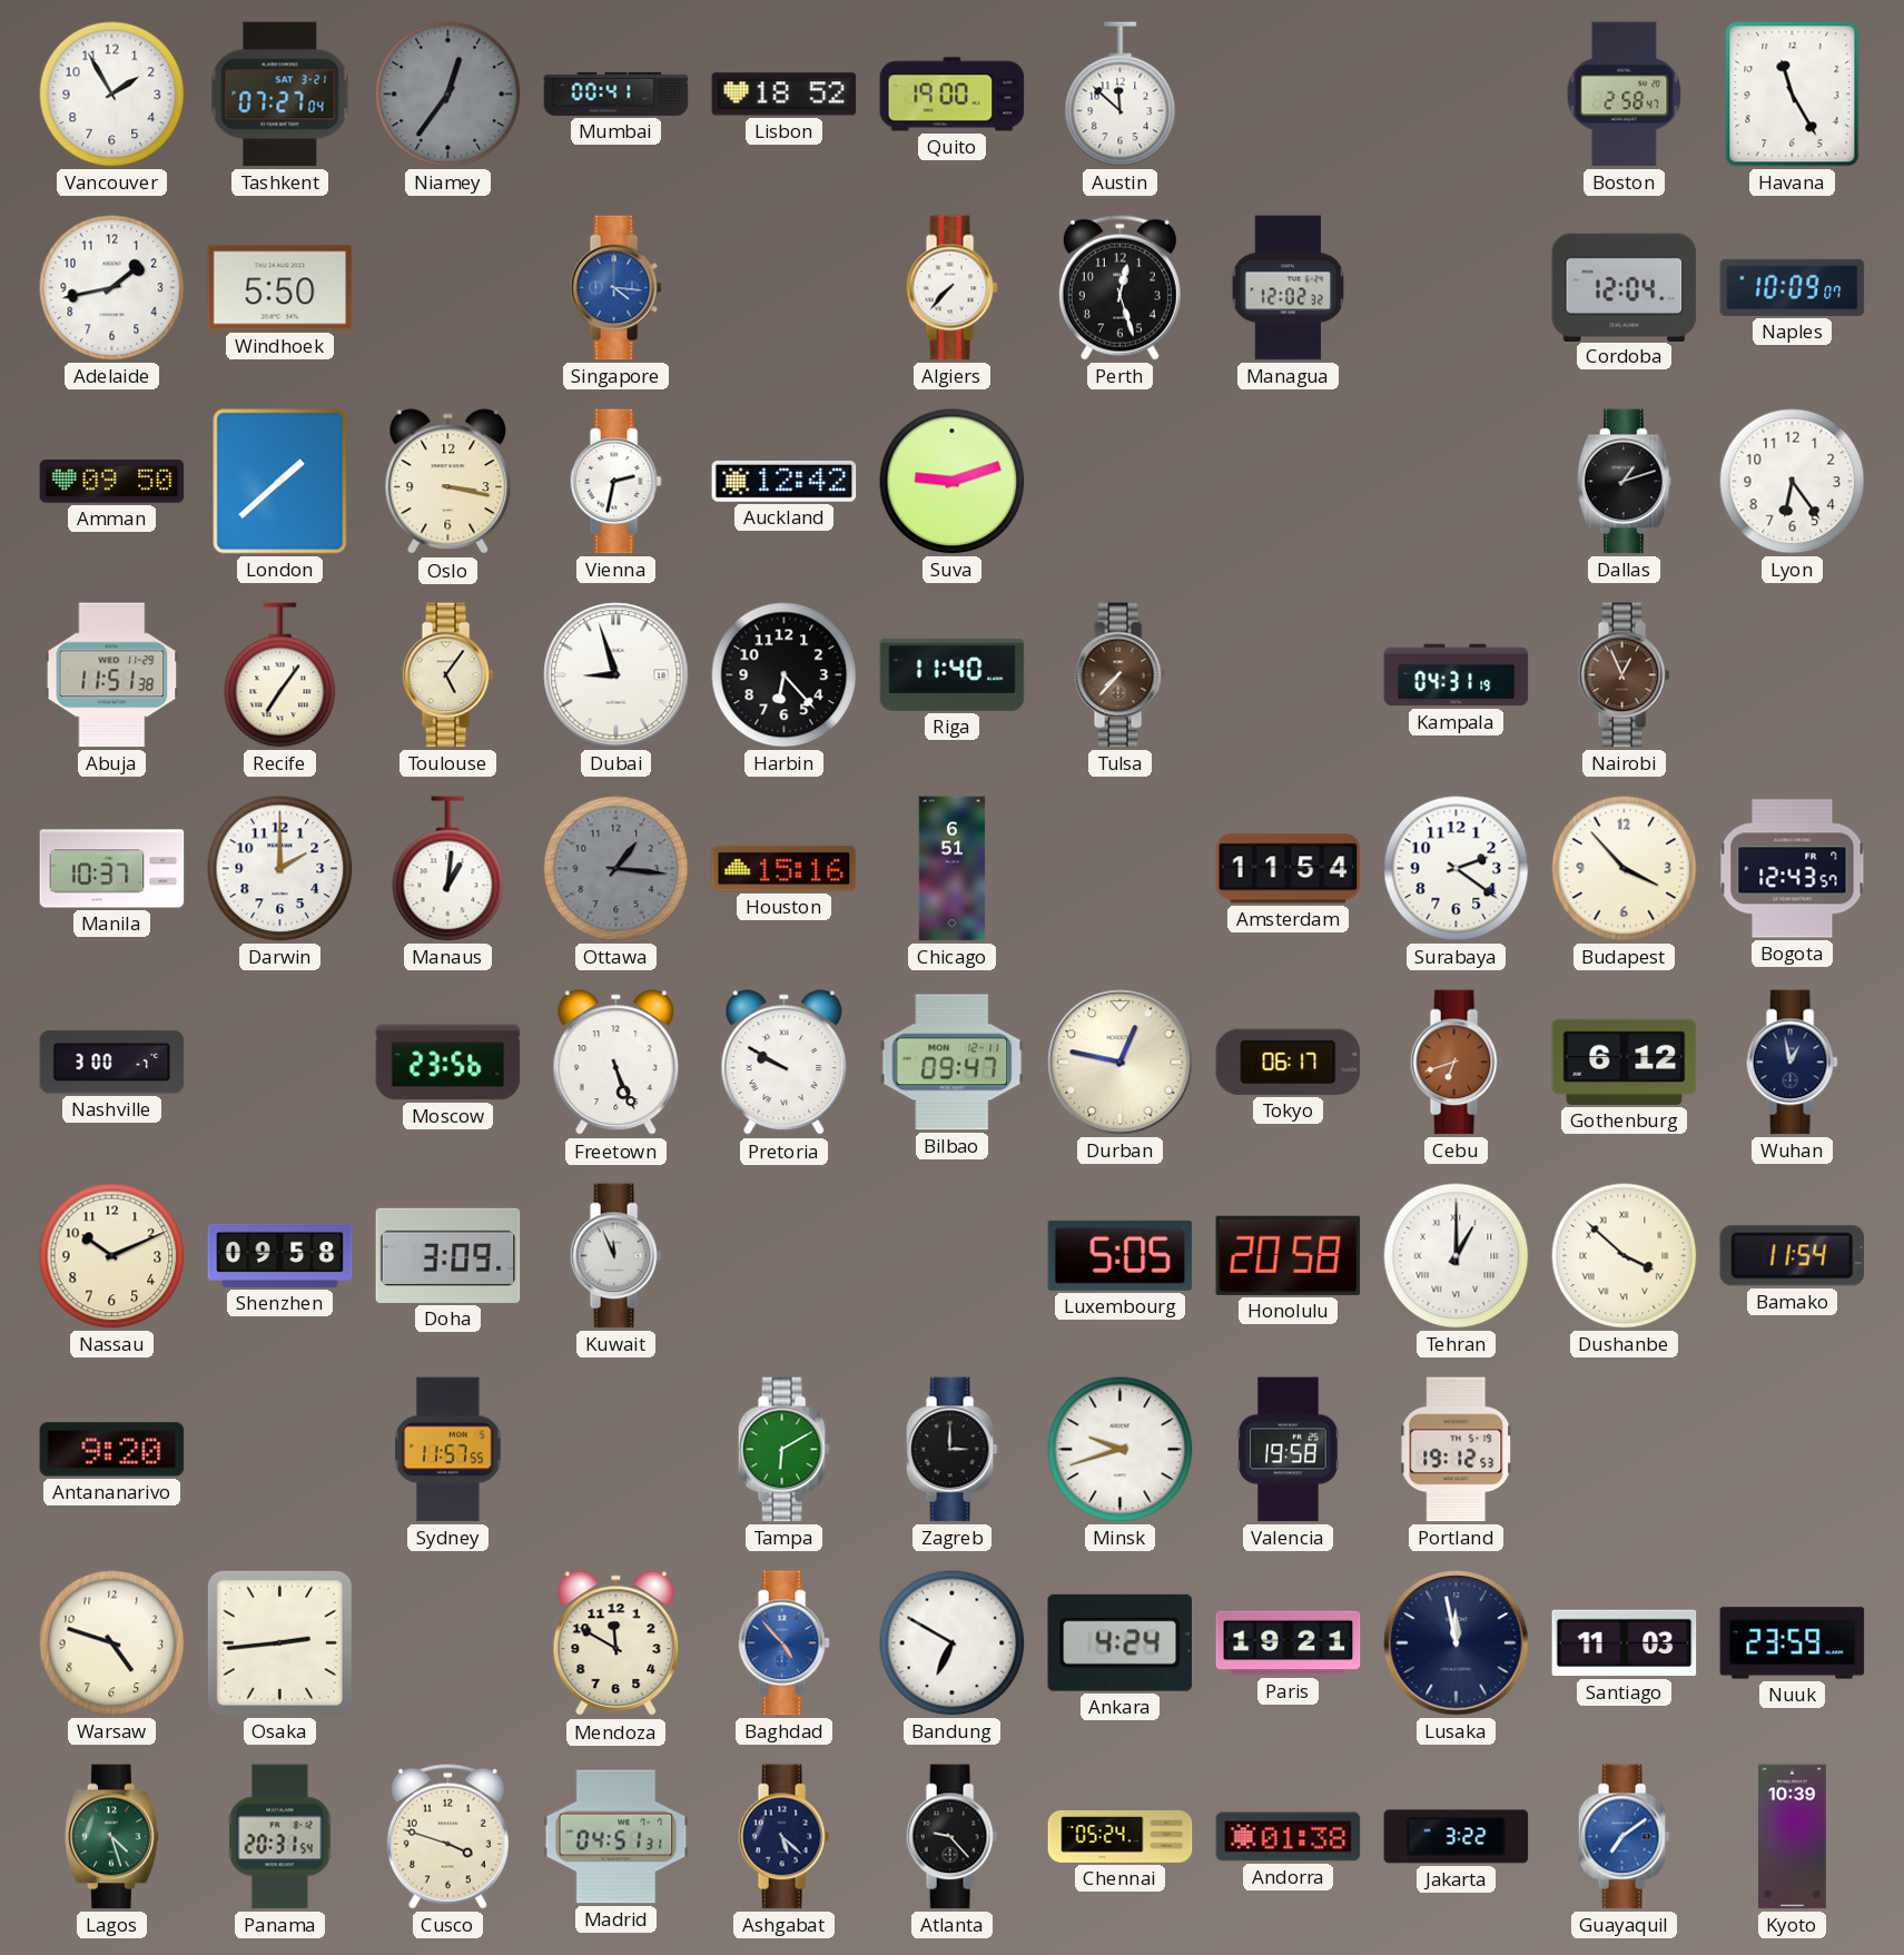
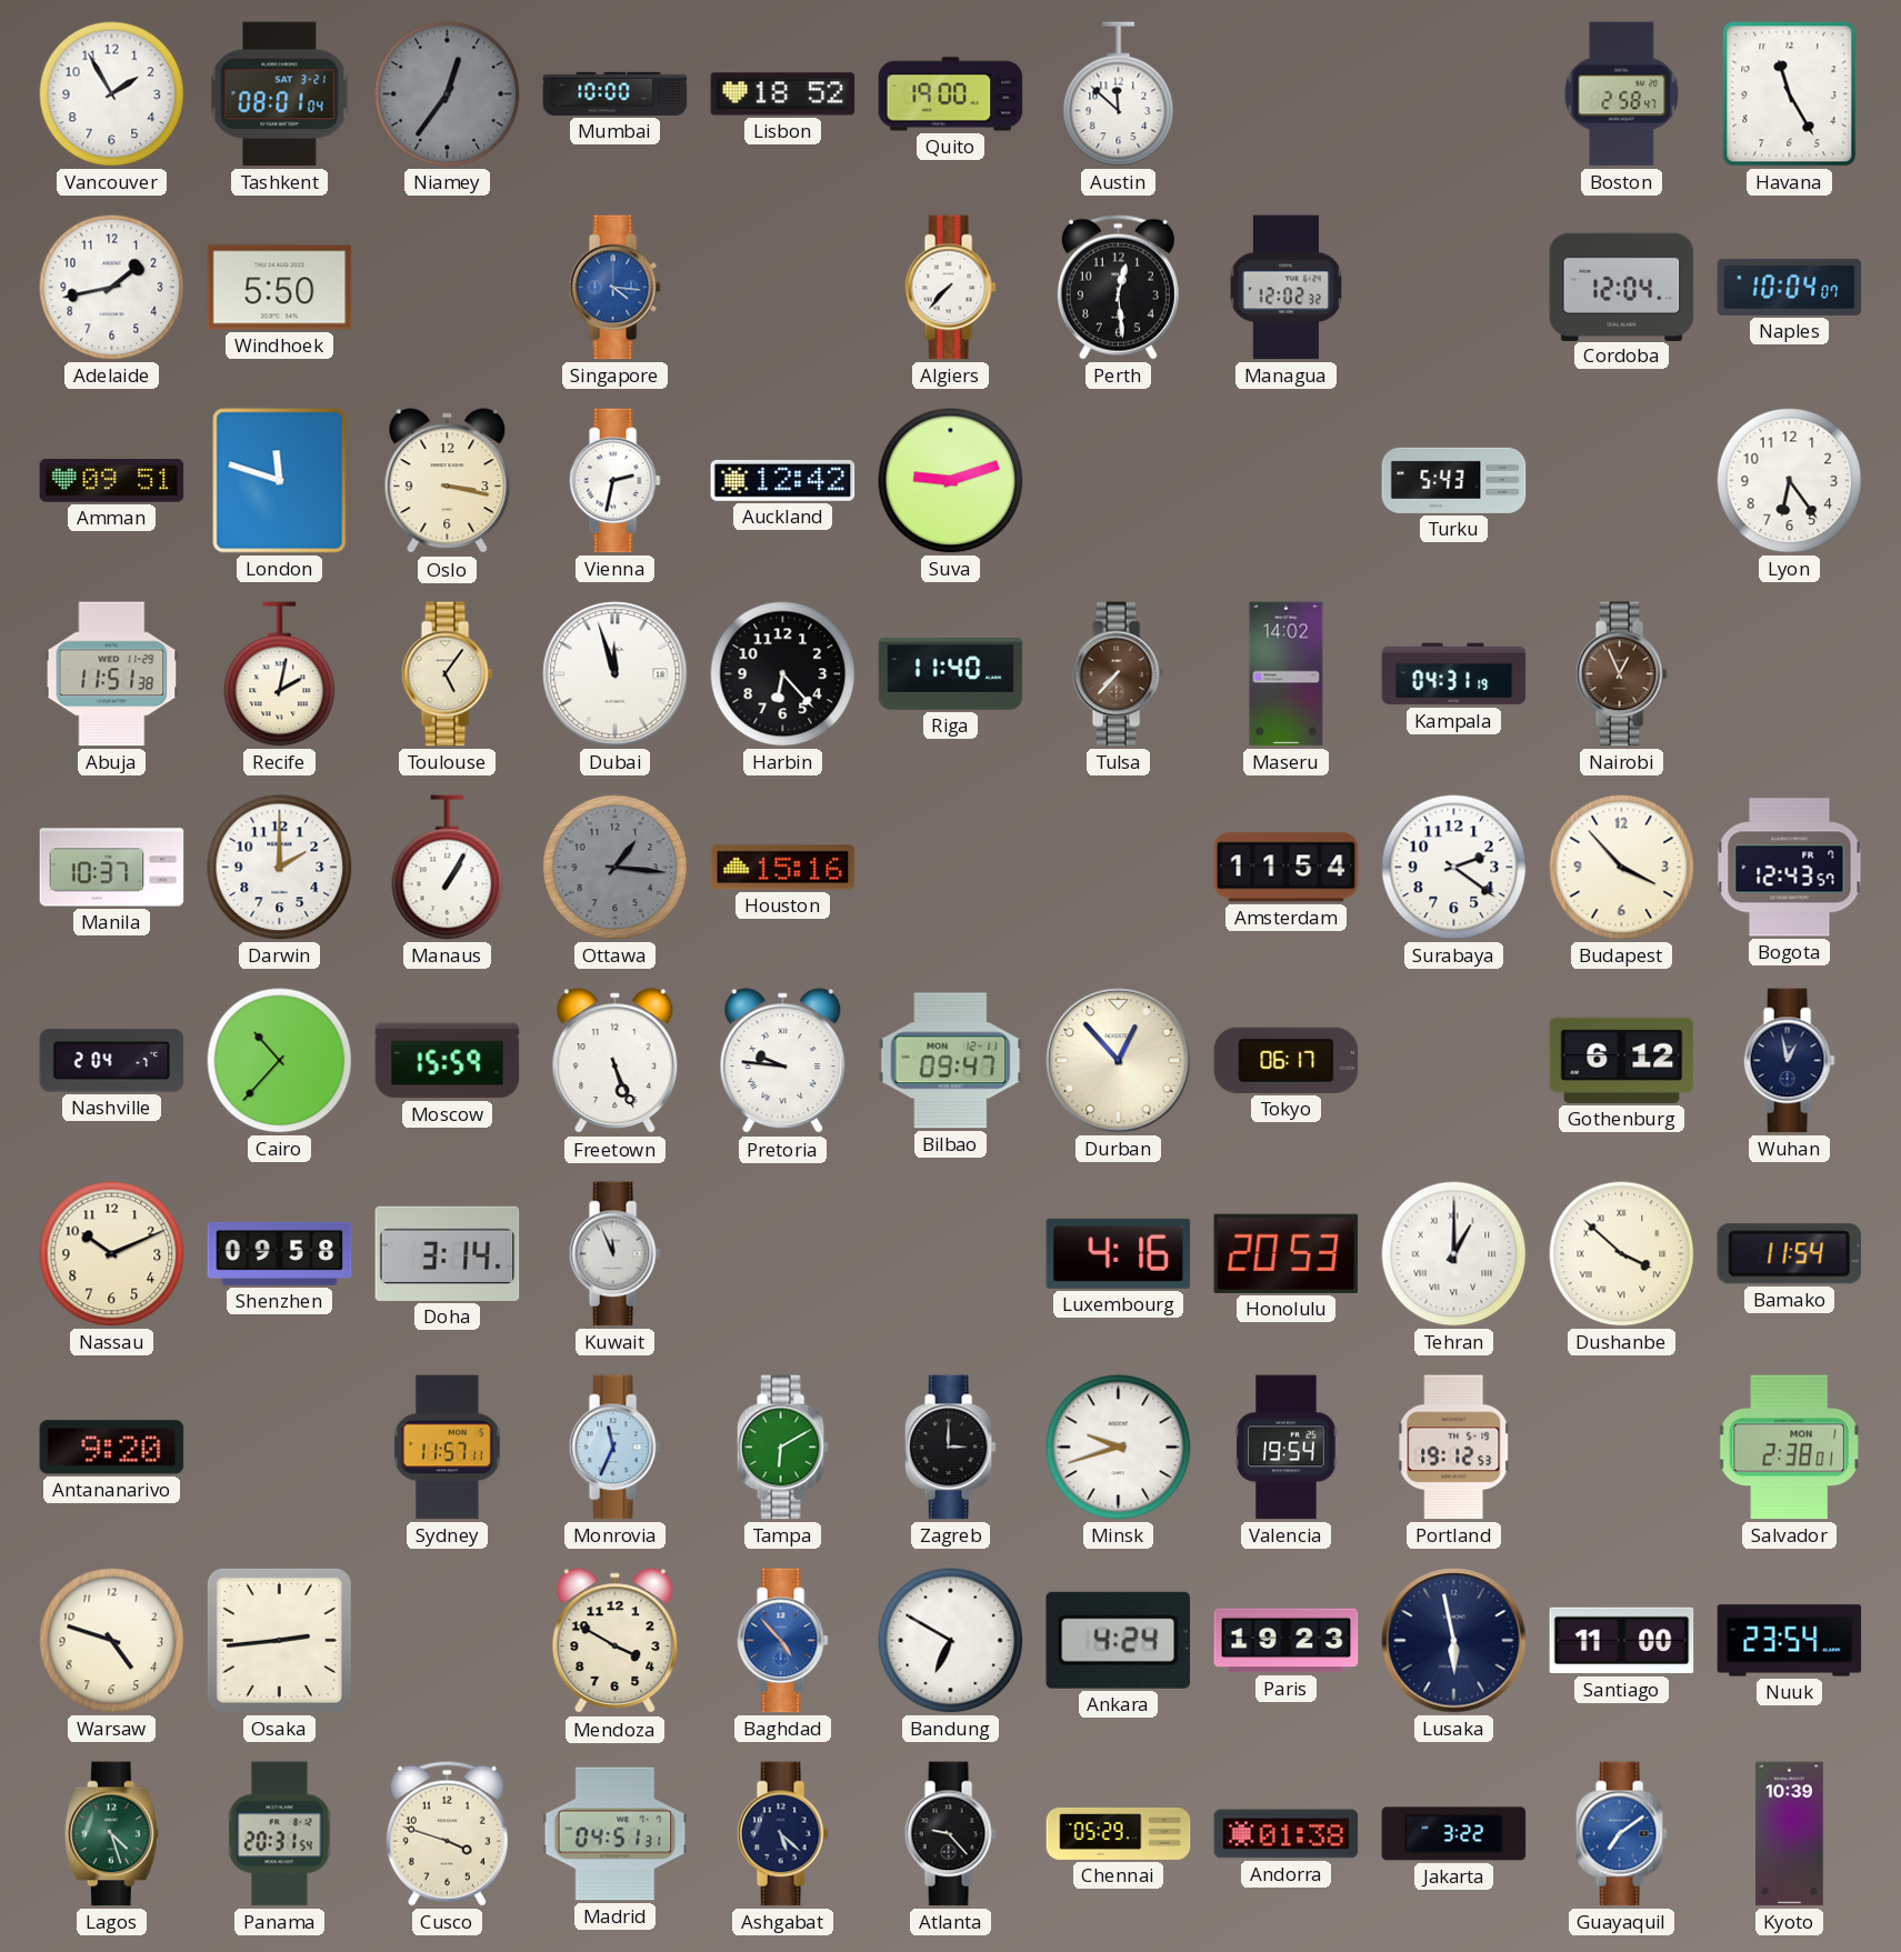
Tashkent: 07:27 -> 08:01
Mumbai: 00:41 -> 10:00
Perth: 12:27 -> 12:29
Naples: 10:09 -> 10:04
Amman: 09:50 -> 09:51
London: 1:38 -> 11:48
Turku: none -> 5:43
Dallas: 1:12 -> none
Recife: 7:06 -> 2:02
Dubai: 8:57 -> 11:57
Maseru: none -> 14:02
Manaus: 1:01 -> 1:05
Chicago: 6:51 -> none
Nashville: 3:00 -> 2:04
Cairo: none -> 10:37
Moscow: 23:56 -> 15:59
Pretoria: 9:50 -> 9:46
Durban: 12:47 -> 12:53
Cebu: 6:42 -> none
Doha: 3:09 -> 3:14
Luxembourg: 5:05 -> 4:16
Honolulu: 20:58 -> 20:53
Sydney: 11:57:55 -> 11:57:11
Monrovia: none -> 11:34
Valencia: 19:58 -> 19:54
Salvador: none -> 2:38
Mendoza: 11:50 -> 3:50
Paris: 19:21 -> 19:23
Lusaka: 11:58 -> 5:58
Santiago: 11:03 -> 11:00
Nuuk: 23:59 -> 23:54
Chennai: 05:24 -> 05:29
